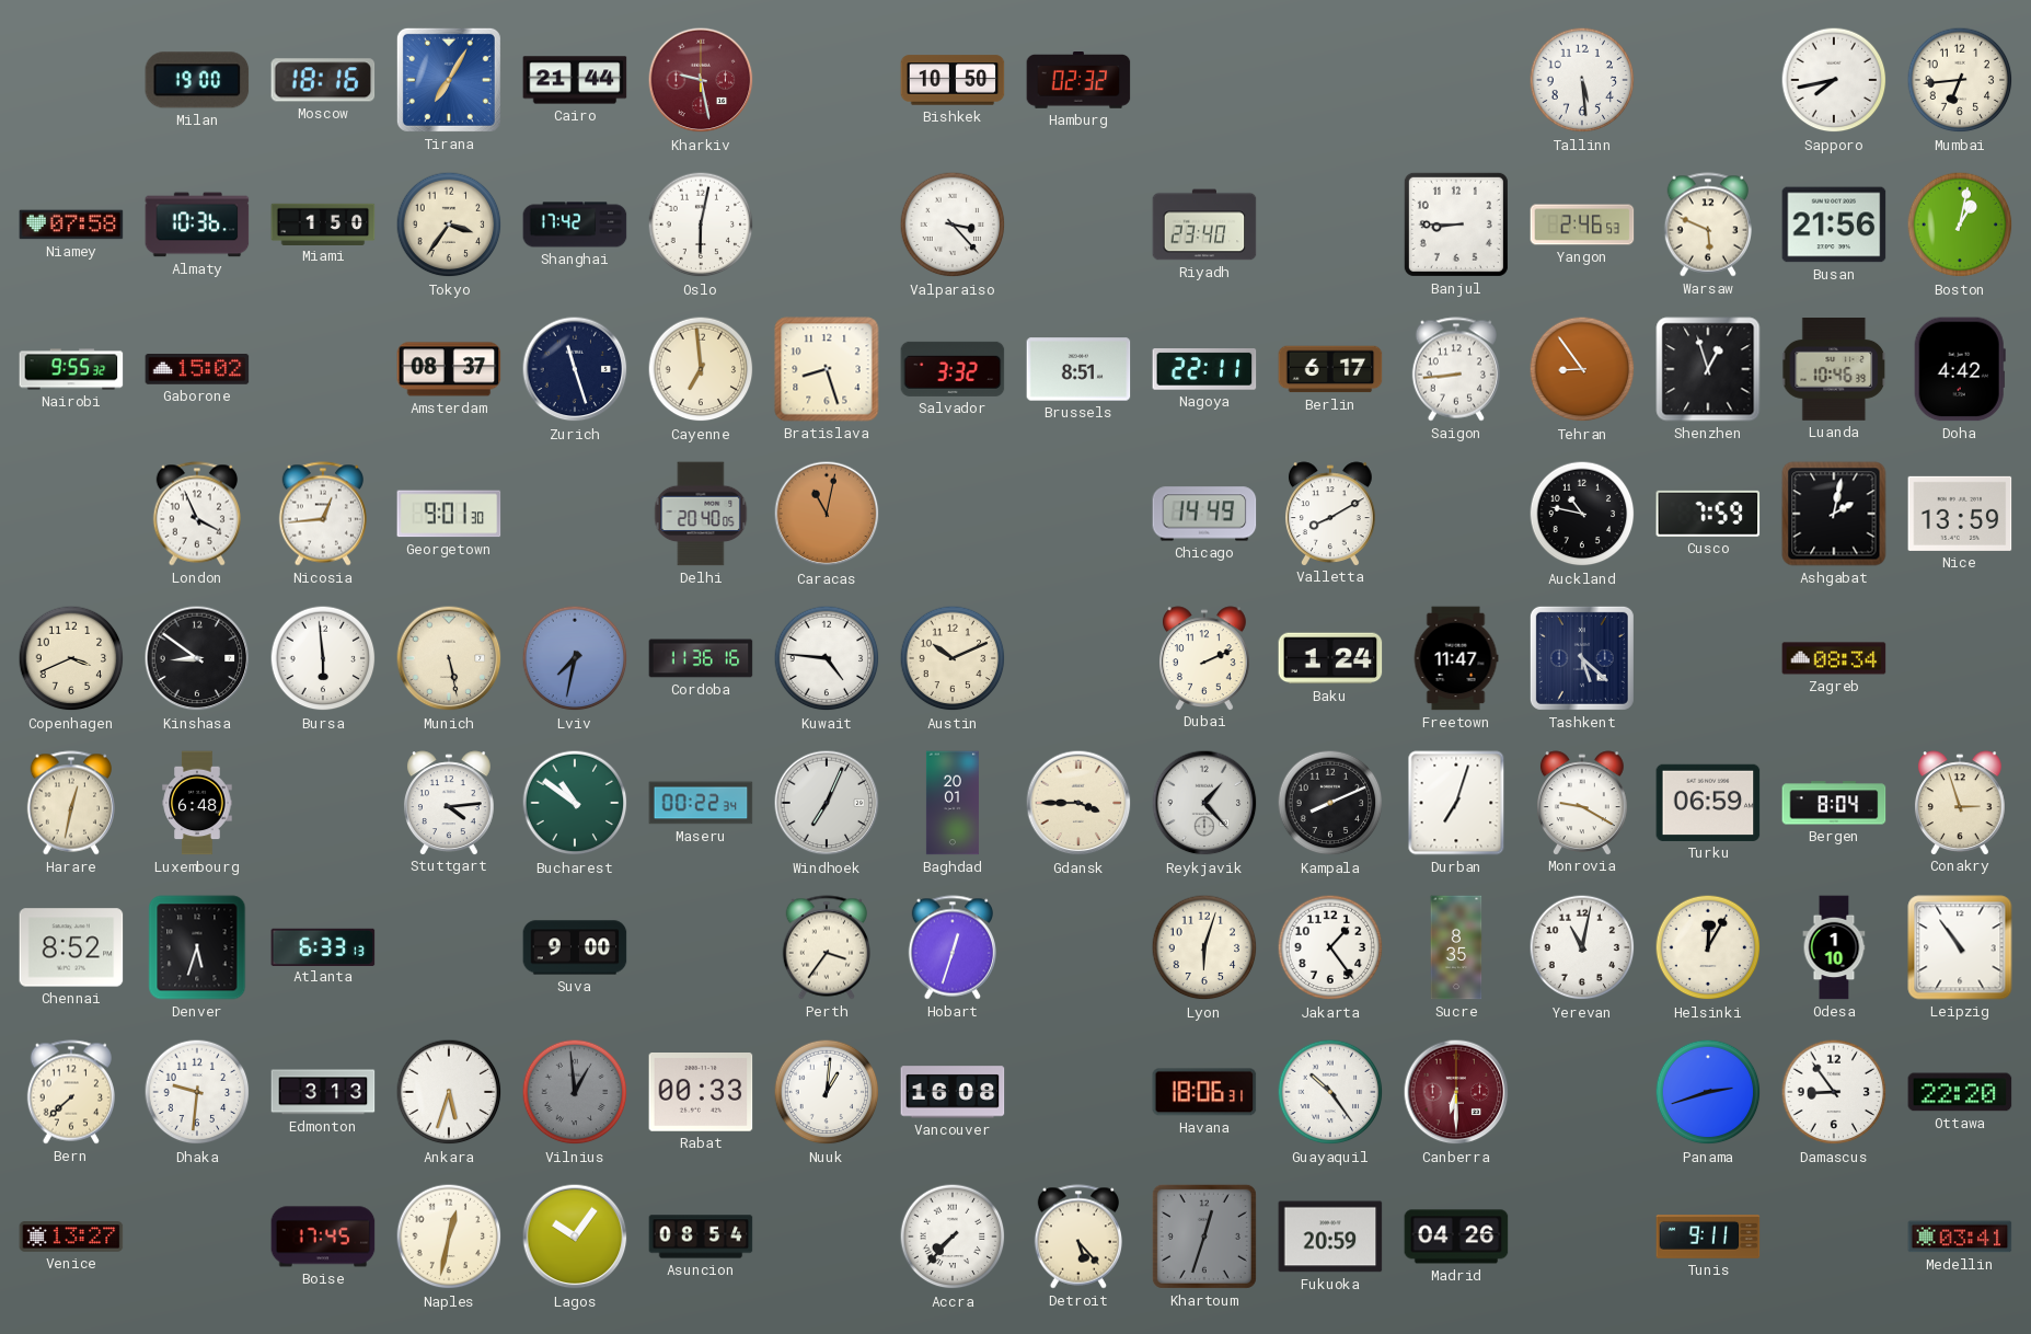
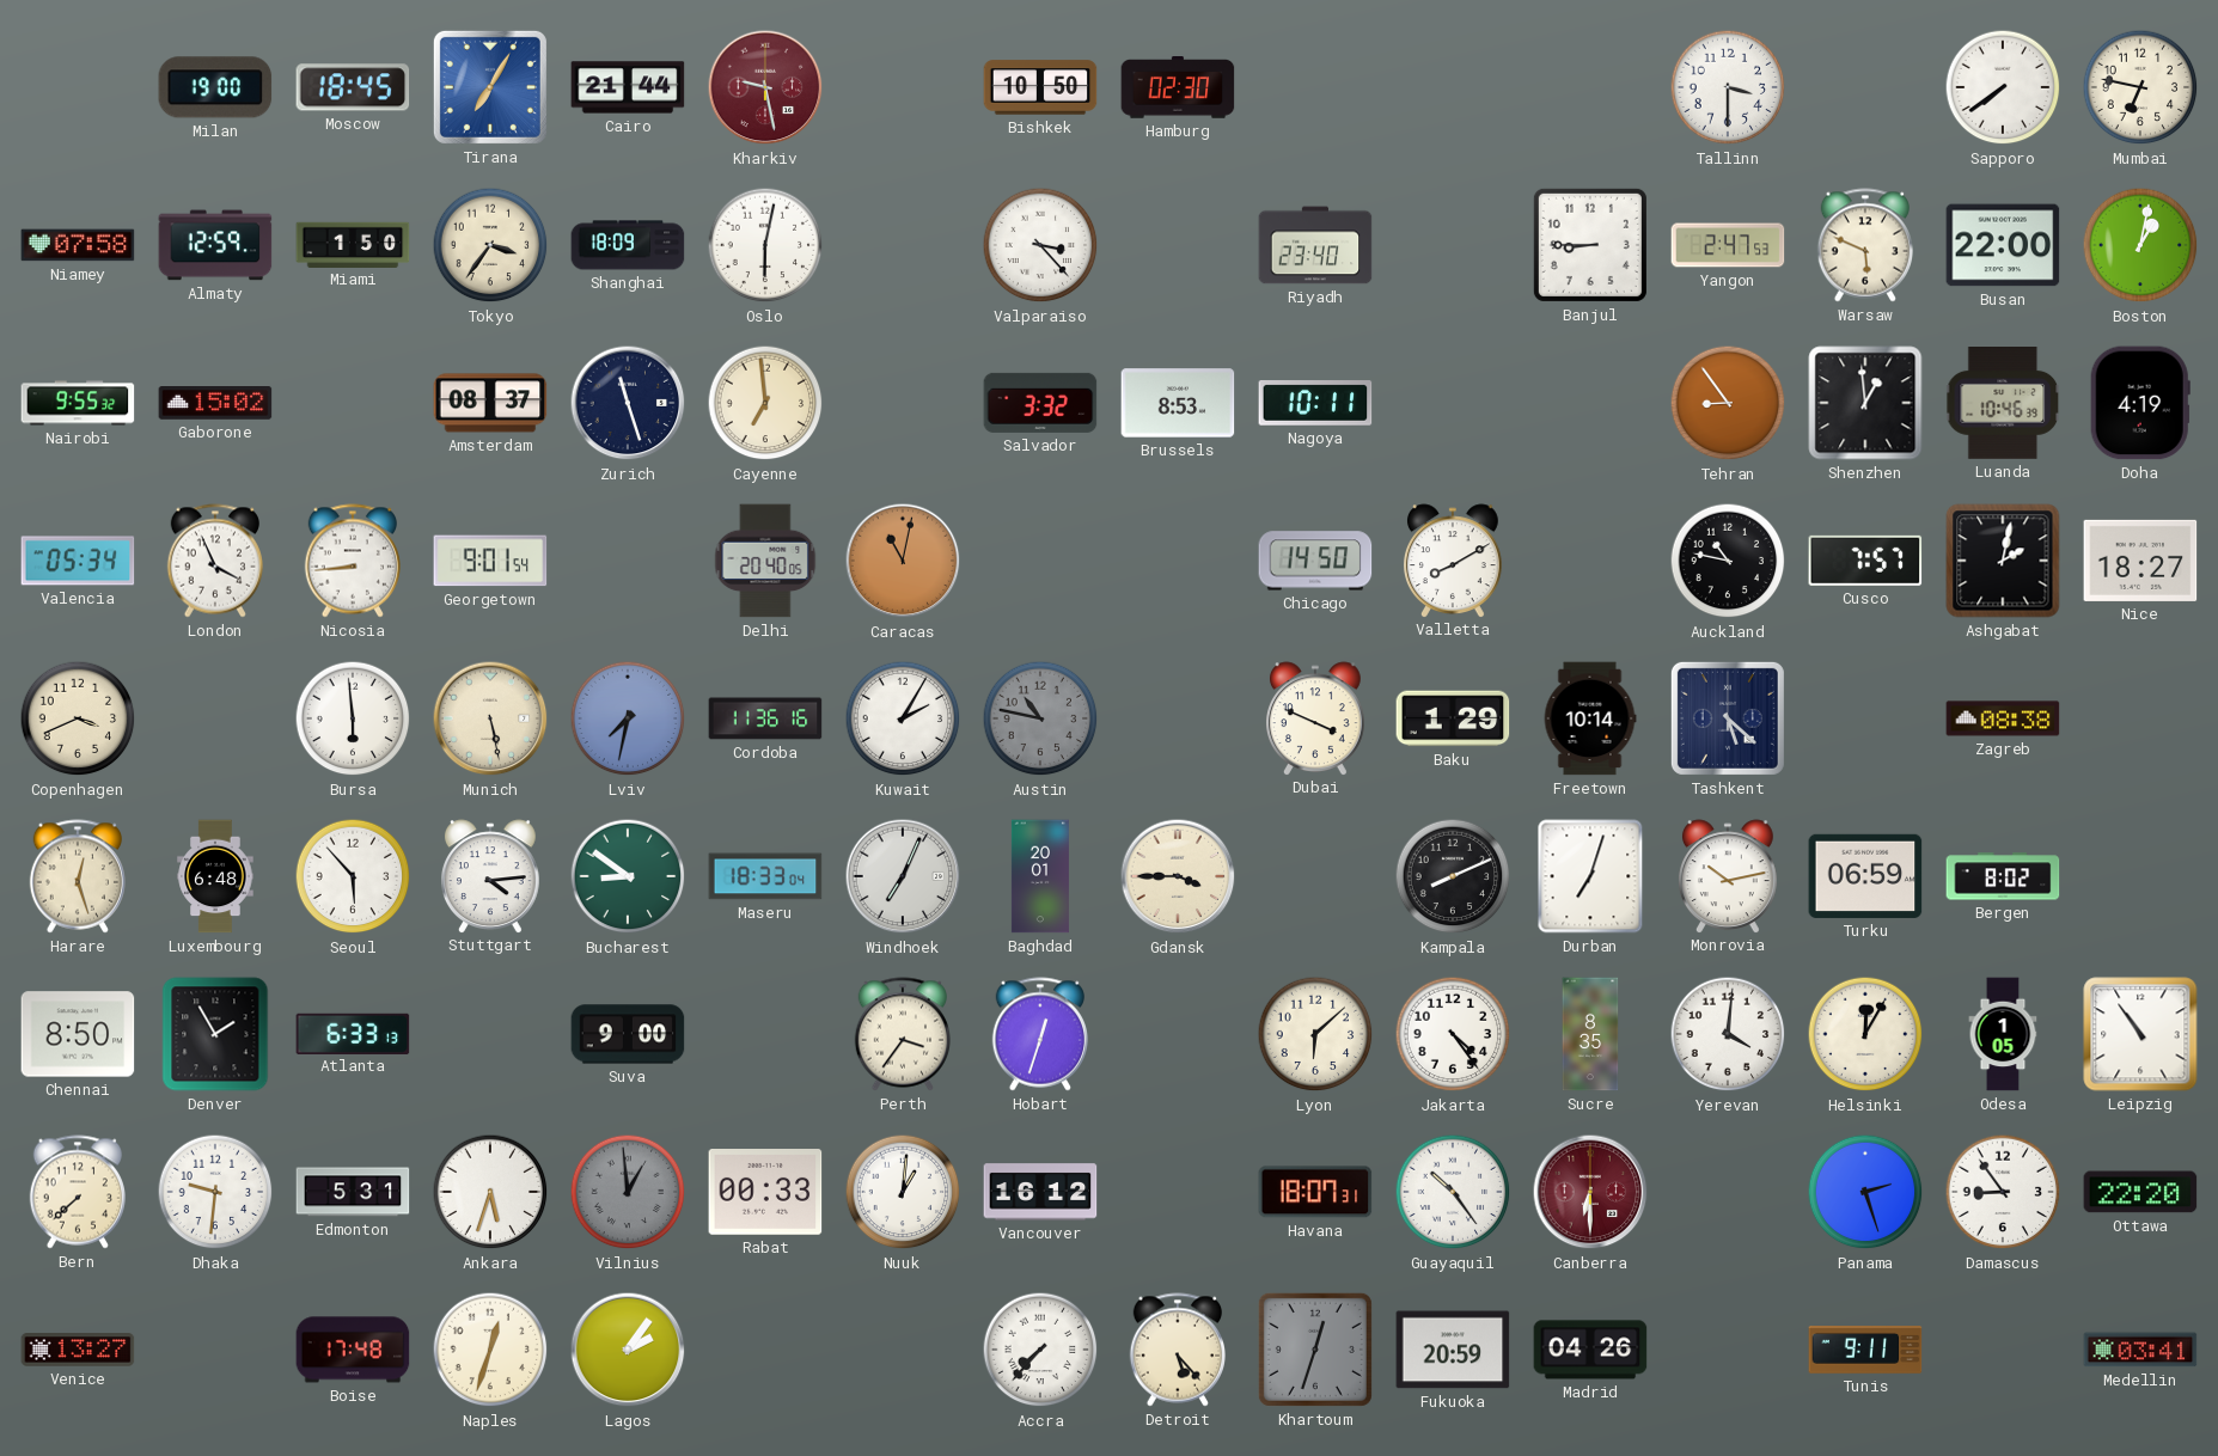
Moscow: 18:16 -> 18:45
Hamburg: 02:32 -> 02:30
Tallinn: 5:29 -> 3:30
Sapporo: 7:43 -> 7:39
Mumbai: 6:44 -> 6:47
Almaty: 10:36 -> 12:59
Shanghai: 17:42 -> 18:09
Yangon: 2:46 -> 2:47
Busan: 21:56 -> 22:00
Bratislava: 8:27 -> none
Brussels: 8:51 -> 8:53
Nagoya: 22:11 -> 10:11
Berlin: 6:17 -> none
Saigon: 8:44 -> none
Shenzhen: 12:57 -> 12:59
Doha: 4:42 -> 4:19
Valencia: none -> 05:34
Nicosia: 12:44 -> 8:44
Georgetown: 9:01:30 -> 9:01:54
Chicago: 14:49 -> 14:50
Cusco: 7:59 -> 7:57
Nice: 13:59 -> 18:27
Kinshasa: 8:51 -> none
Kuwait: 4:46 -> 2:05
Austin: 10:11 -> 10:47
Austin dial: cream -> grey
Dubai: 2:11 -> 3:49
Baku: 1:24 -> 1:29
Freetown: 11:47 -> 10:14
Zagreb: 08:34 -> 08:38
Harare: 12:32 -> 12:27
Seoul: none -> 5:53
Bucharest: 10:51 -> 8:51
Maseru: 00:22 -> 18:33
Reykjavik: 1:23 -> none
Monrovia: 9:20 -> 10:13
Bergen: 8:04 -> 8:02
Conakry: 2:57 -> none
Chennai: 8:52 -> 8:50
Denver: 5:33 -> 1:55
Lyon: 6:03 -> 6:08
Jakarta: 1:24 -> 4:24
Yerevan: 11:02 -> 4:01
Odesa: 1:10 -> 1:05
Edmonton: 3:13 -> 5:31
Vancouver: 16:08 -> 16:12
Havana: 18:06 -> 18:07
Panama: 2:42 -> 2:27
Boise: 17:45 -> 17:48
Naples: 12:32 -> 12:33
Lagos: 10:06 -> 2:06
Asuncion: 08:54 -> none
